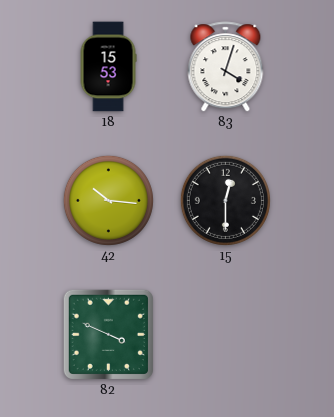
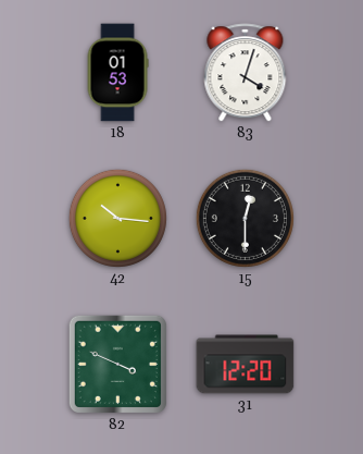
18: 15:53 -> 01:53
31: none -> 12:20
